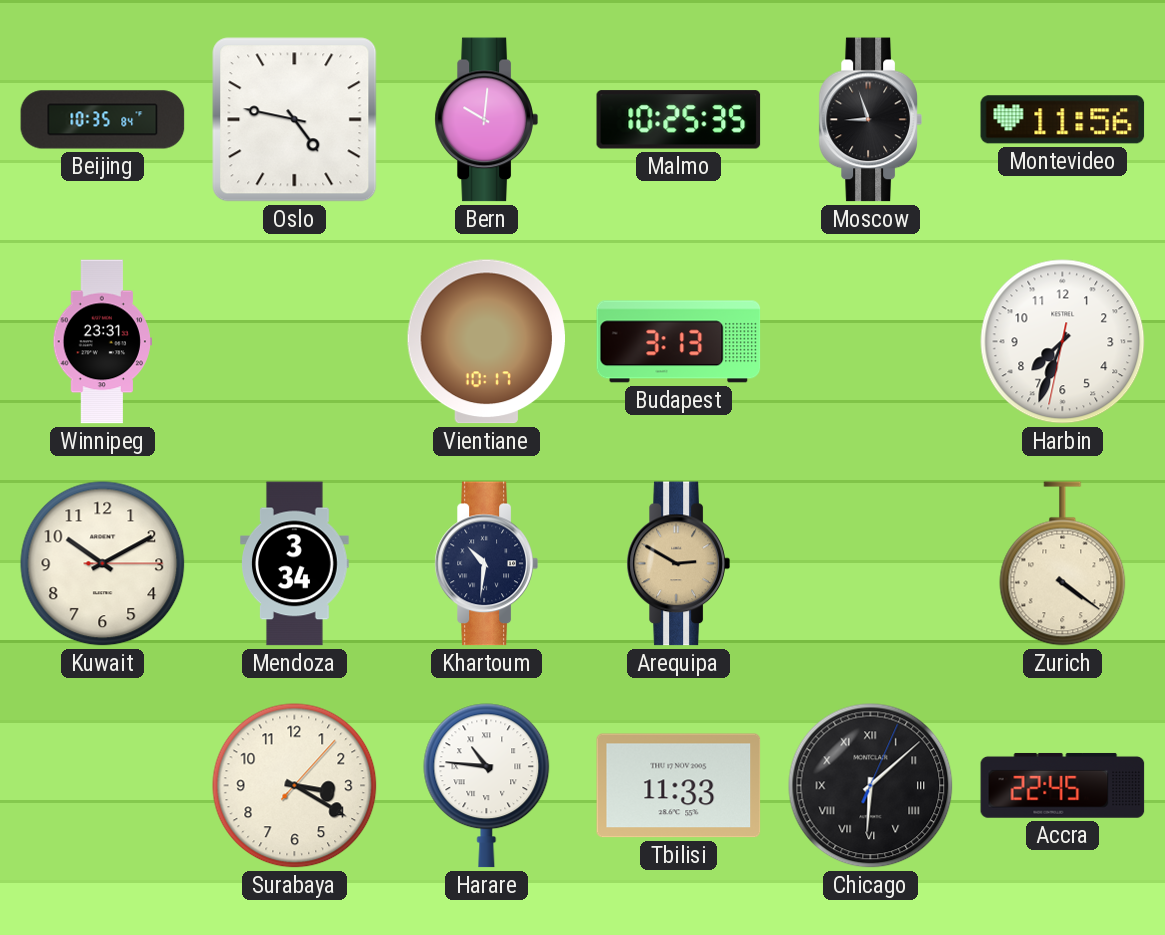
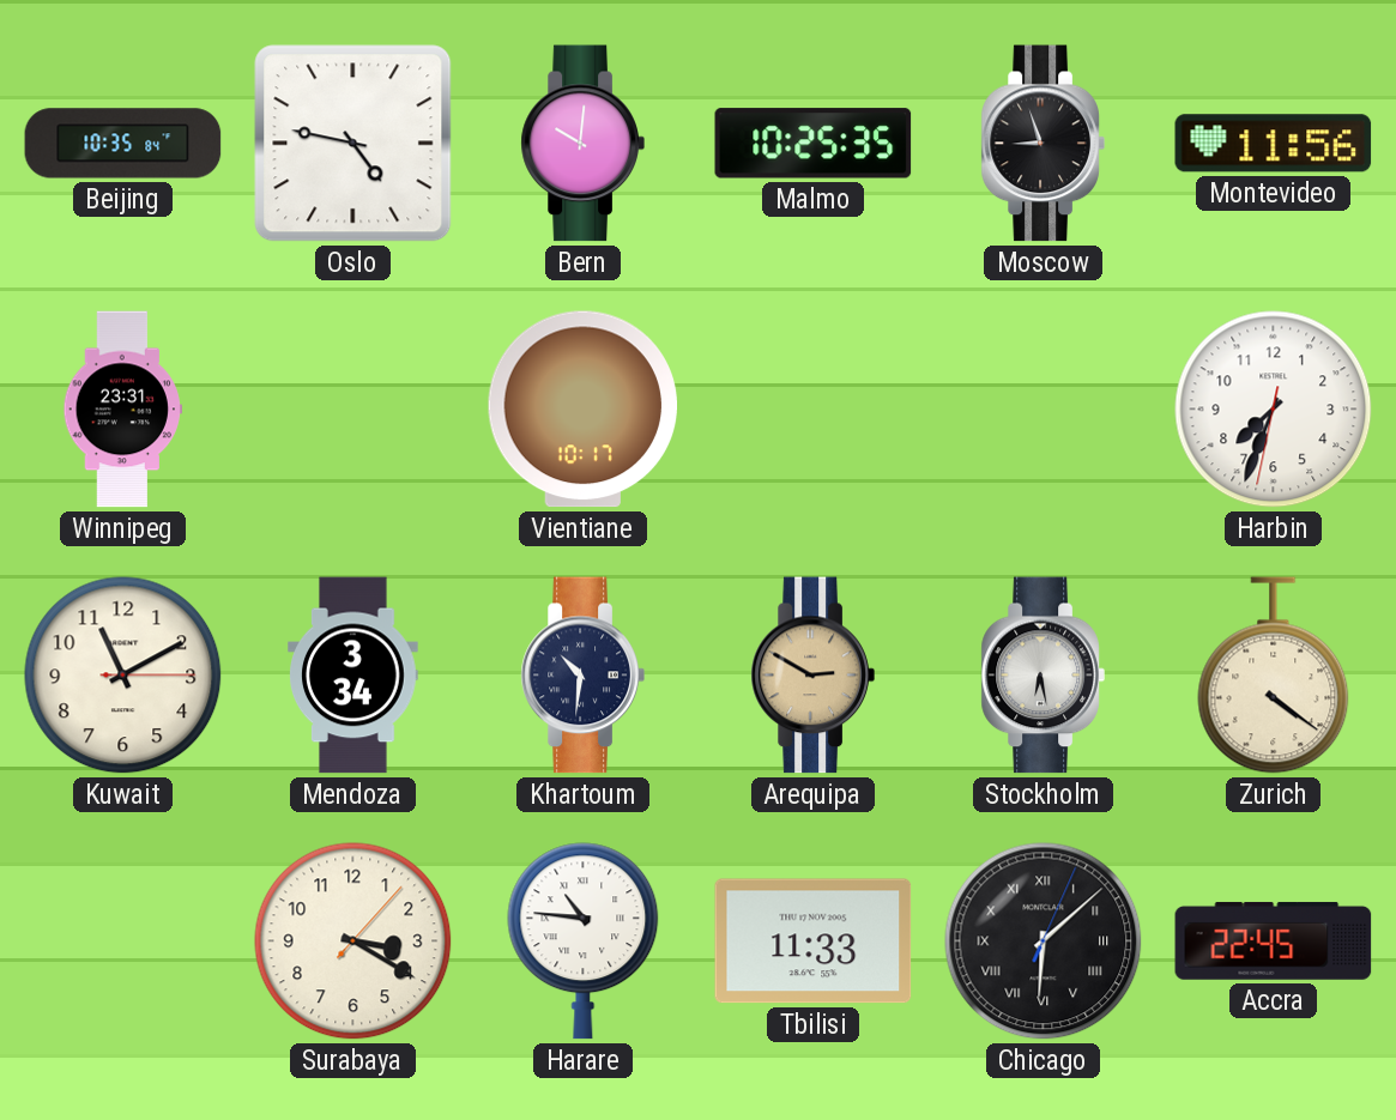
Budapest: 3:13 -> none
Kuwait: 10:10 -> 11:10
Stockholm: none -> 6:28
